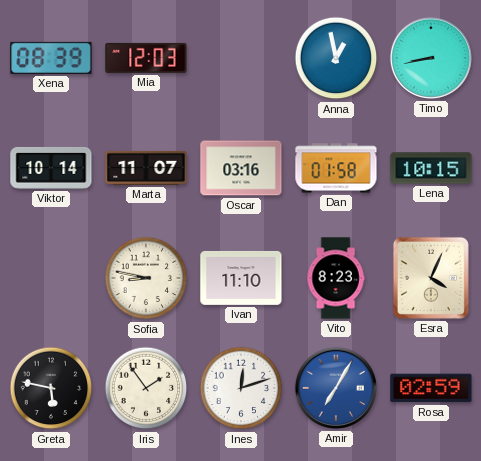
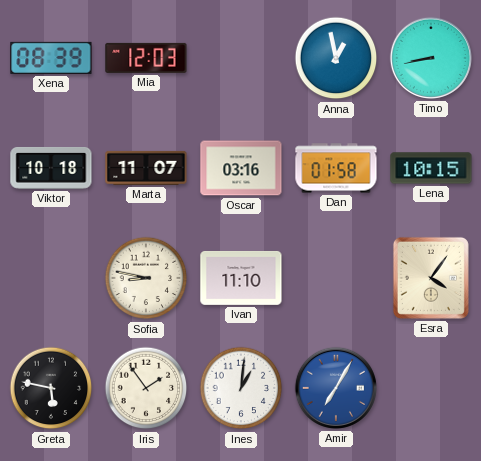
Viktor: 10:14 -> 10:18
Vito: 8:23 -> none
Esra: 4:04 -> 4:06
Ines: 12:12 -> 1:01
Rosa: 02:59 -> none
